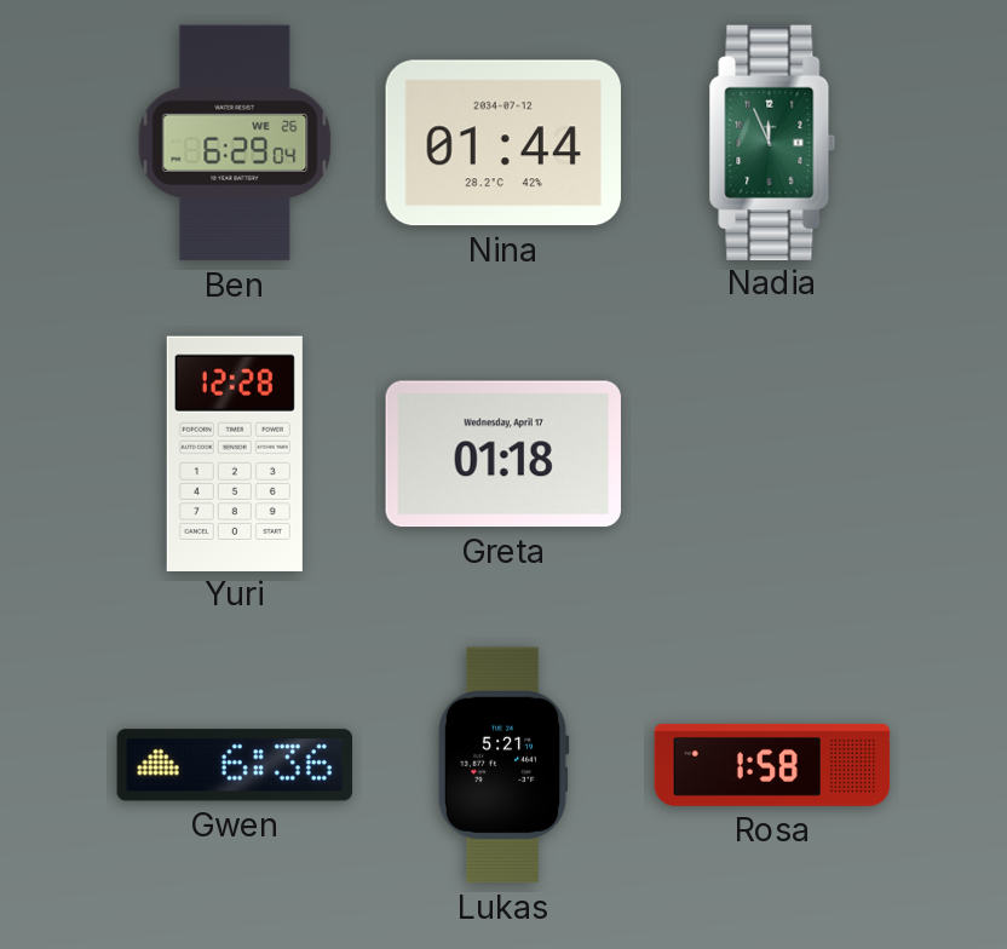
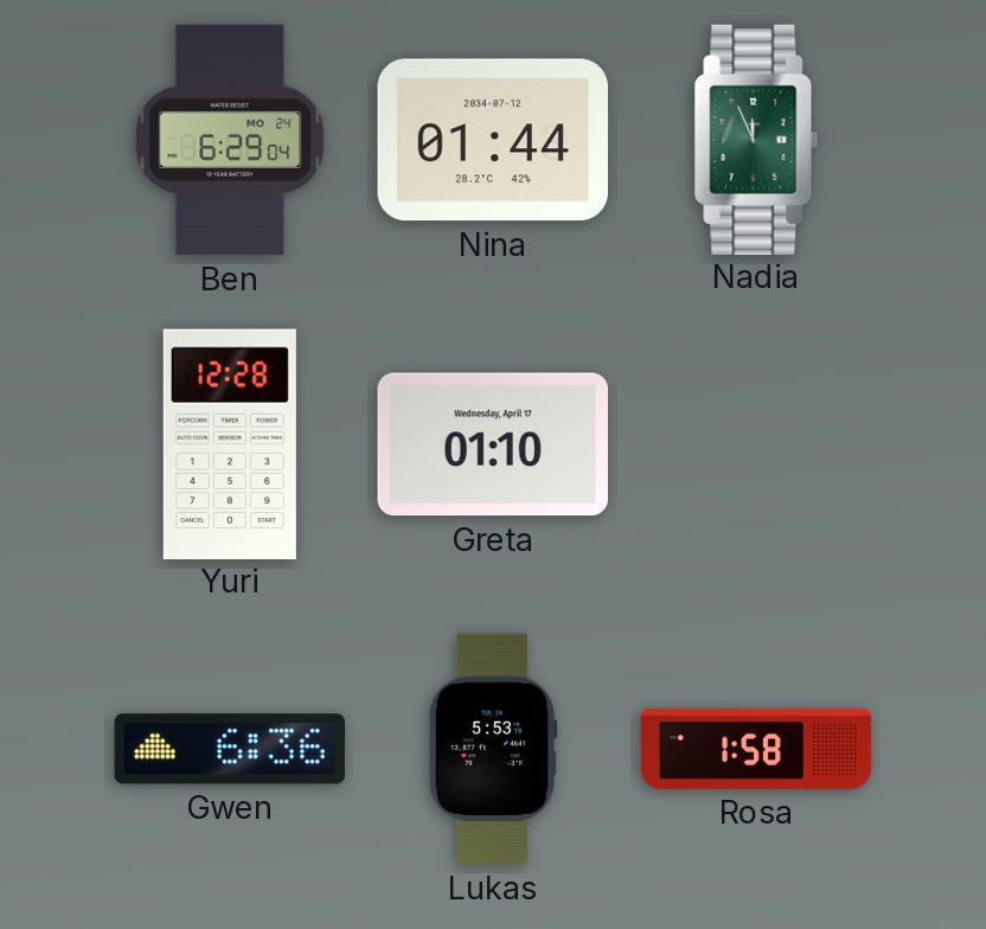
Ben date: WE 26 -> MO 24
Greta: 01:18 -> 01:10
Lukas: 5:21 -> 5:53
